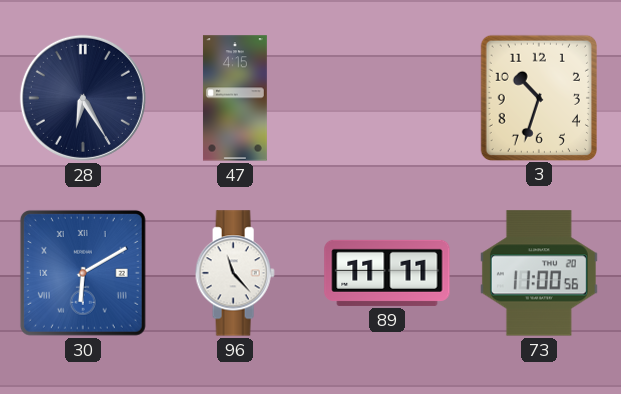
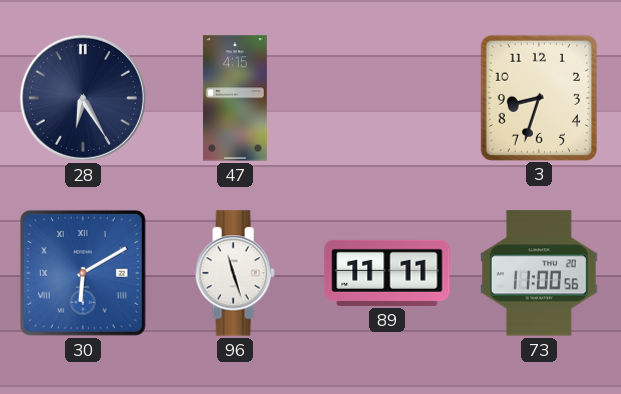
3: 10:33 -> 8:33
96: 11:23 -> 11:27
